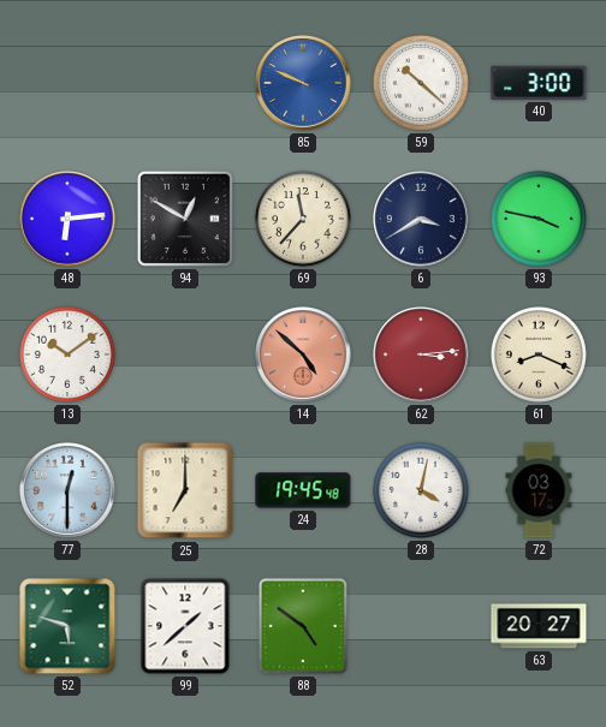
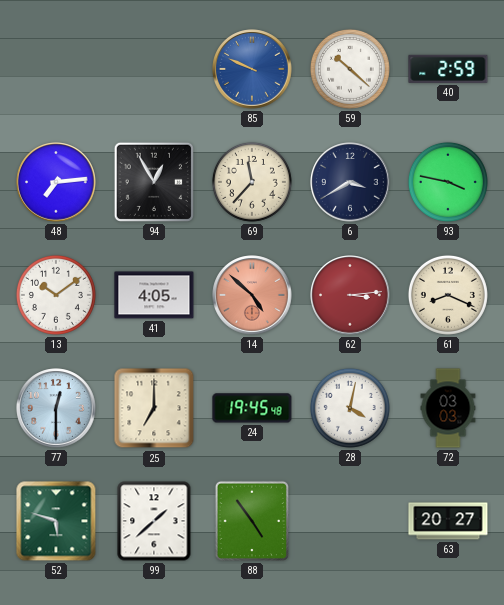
40: 3:00 -> 2:59
48: 6:14 -> 7:14
94: 12:50 -> 12:55
41: none -> 4:05
72: 03:17 -> 03:03
88: 4:51 -> 4:54
